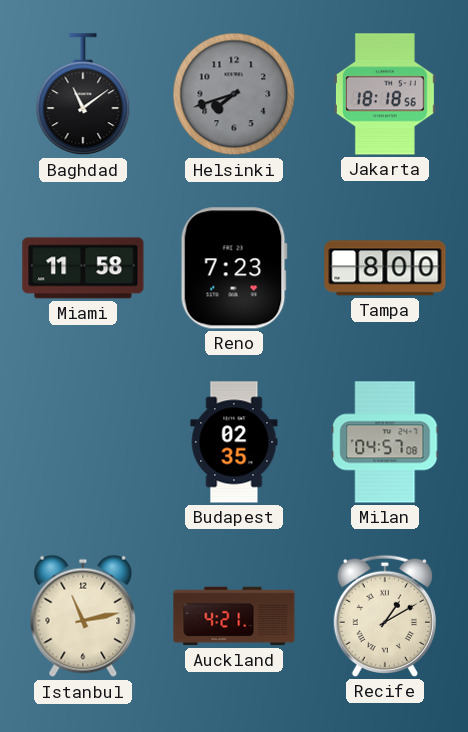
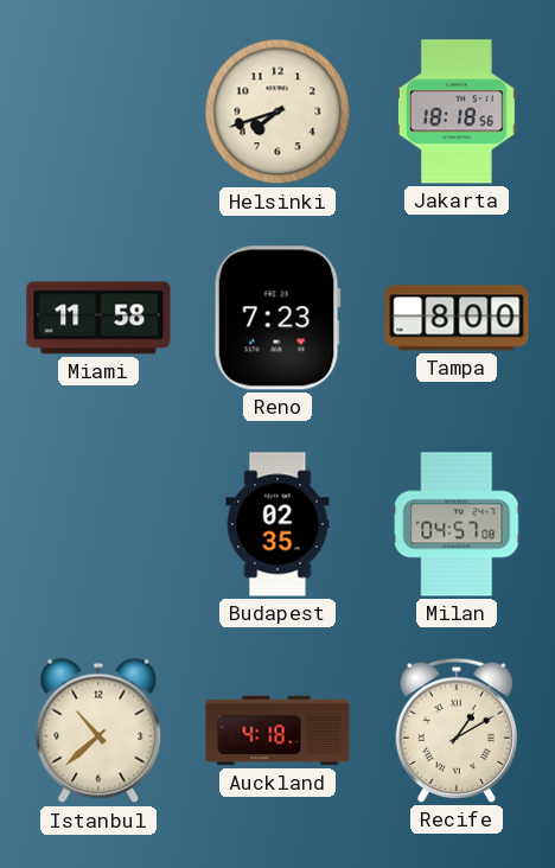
Baghdad: 11:09 -> none
Helsinki dial: grey -> cream
Istanbul: 11:13 -> 10:38
Auckland: 4:21 -> 4:18
